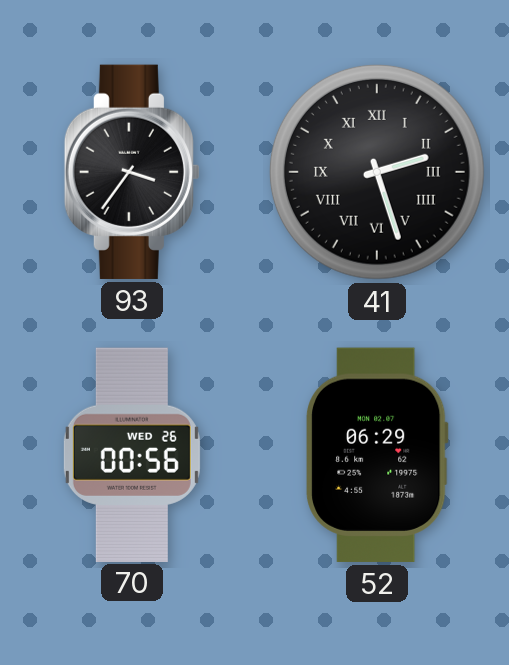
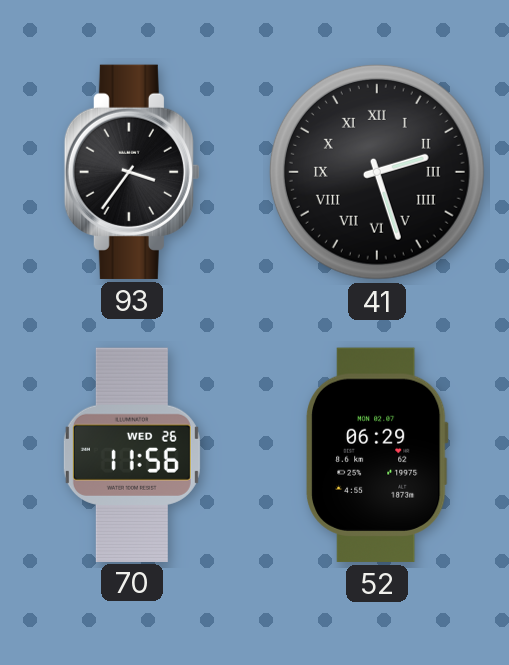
70: 00:56 -> 11:56
